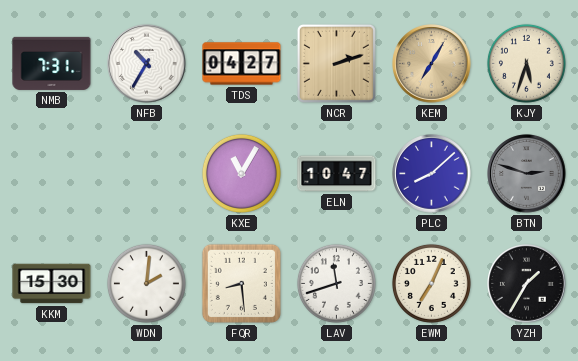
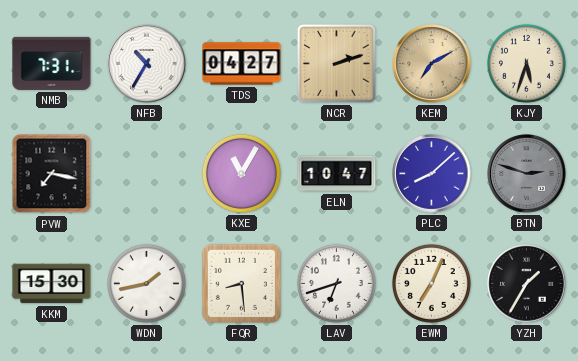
KEM: 7:05 -> 7:10
PVW: none -> 7:17
WDN: 2:01 -> 1:43
LAV: 11:42 -> 6:42
